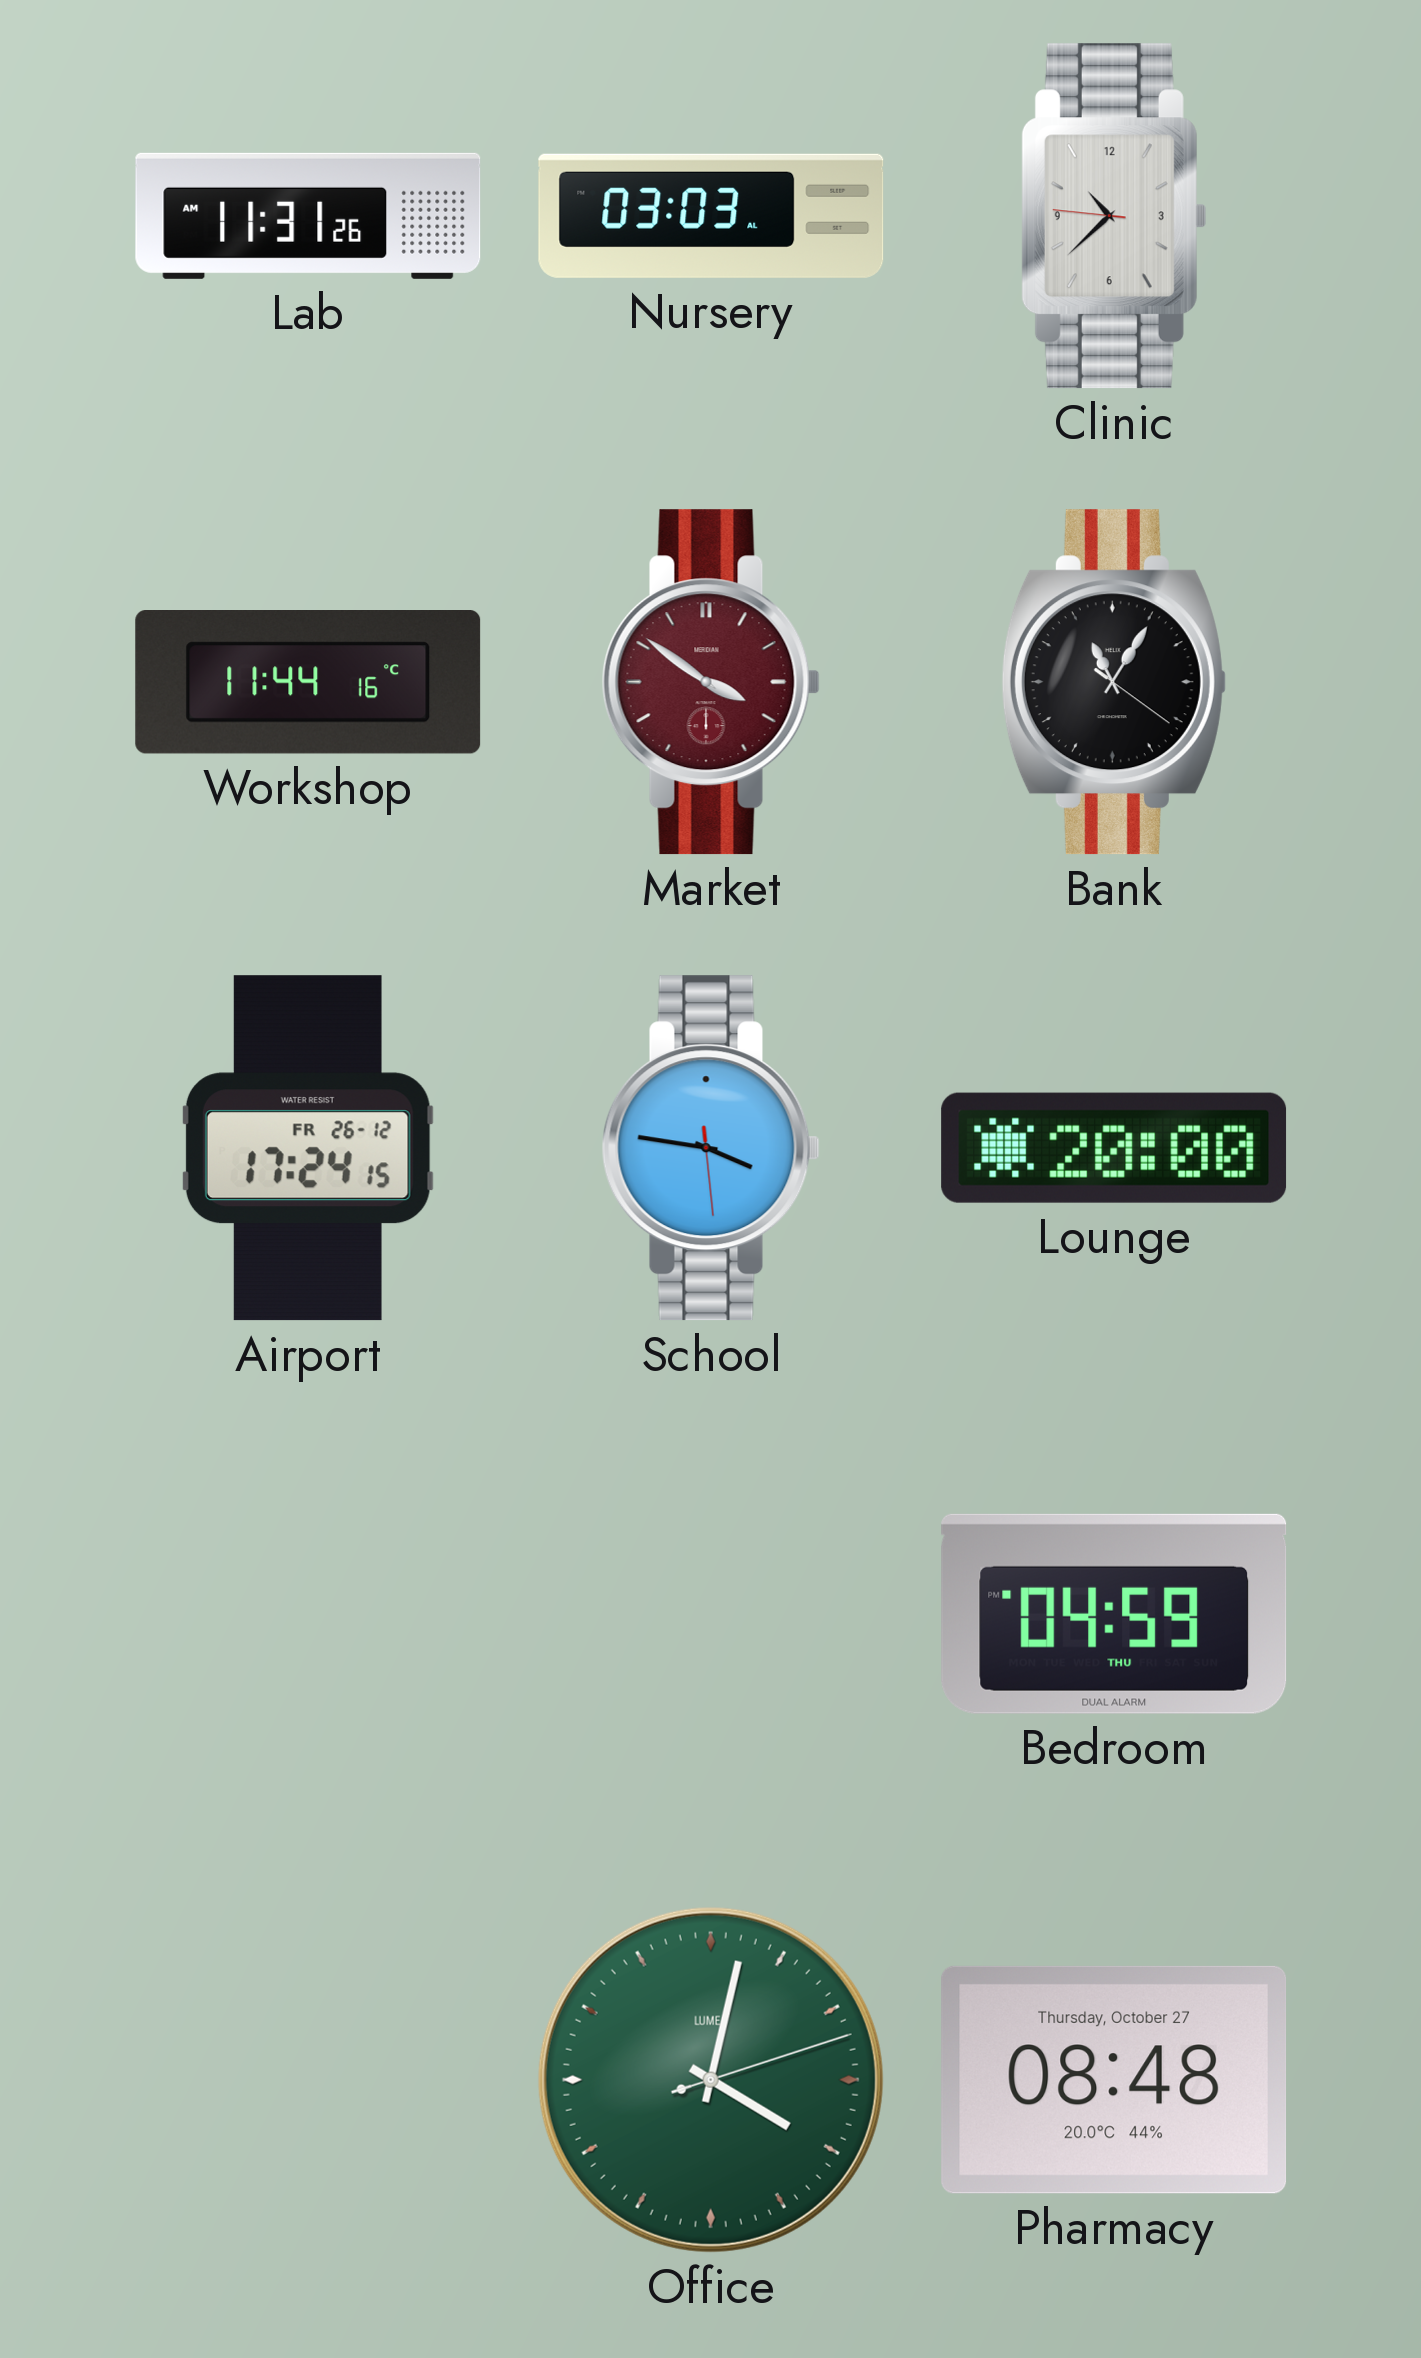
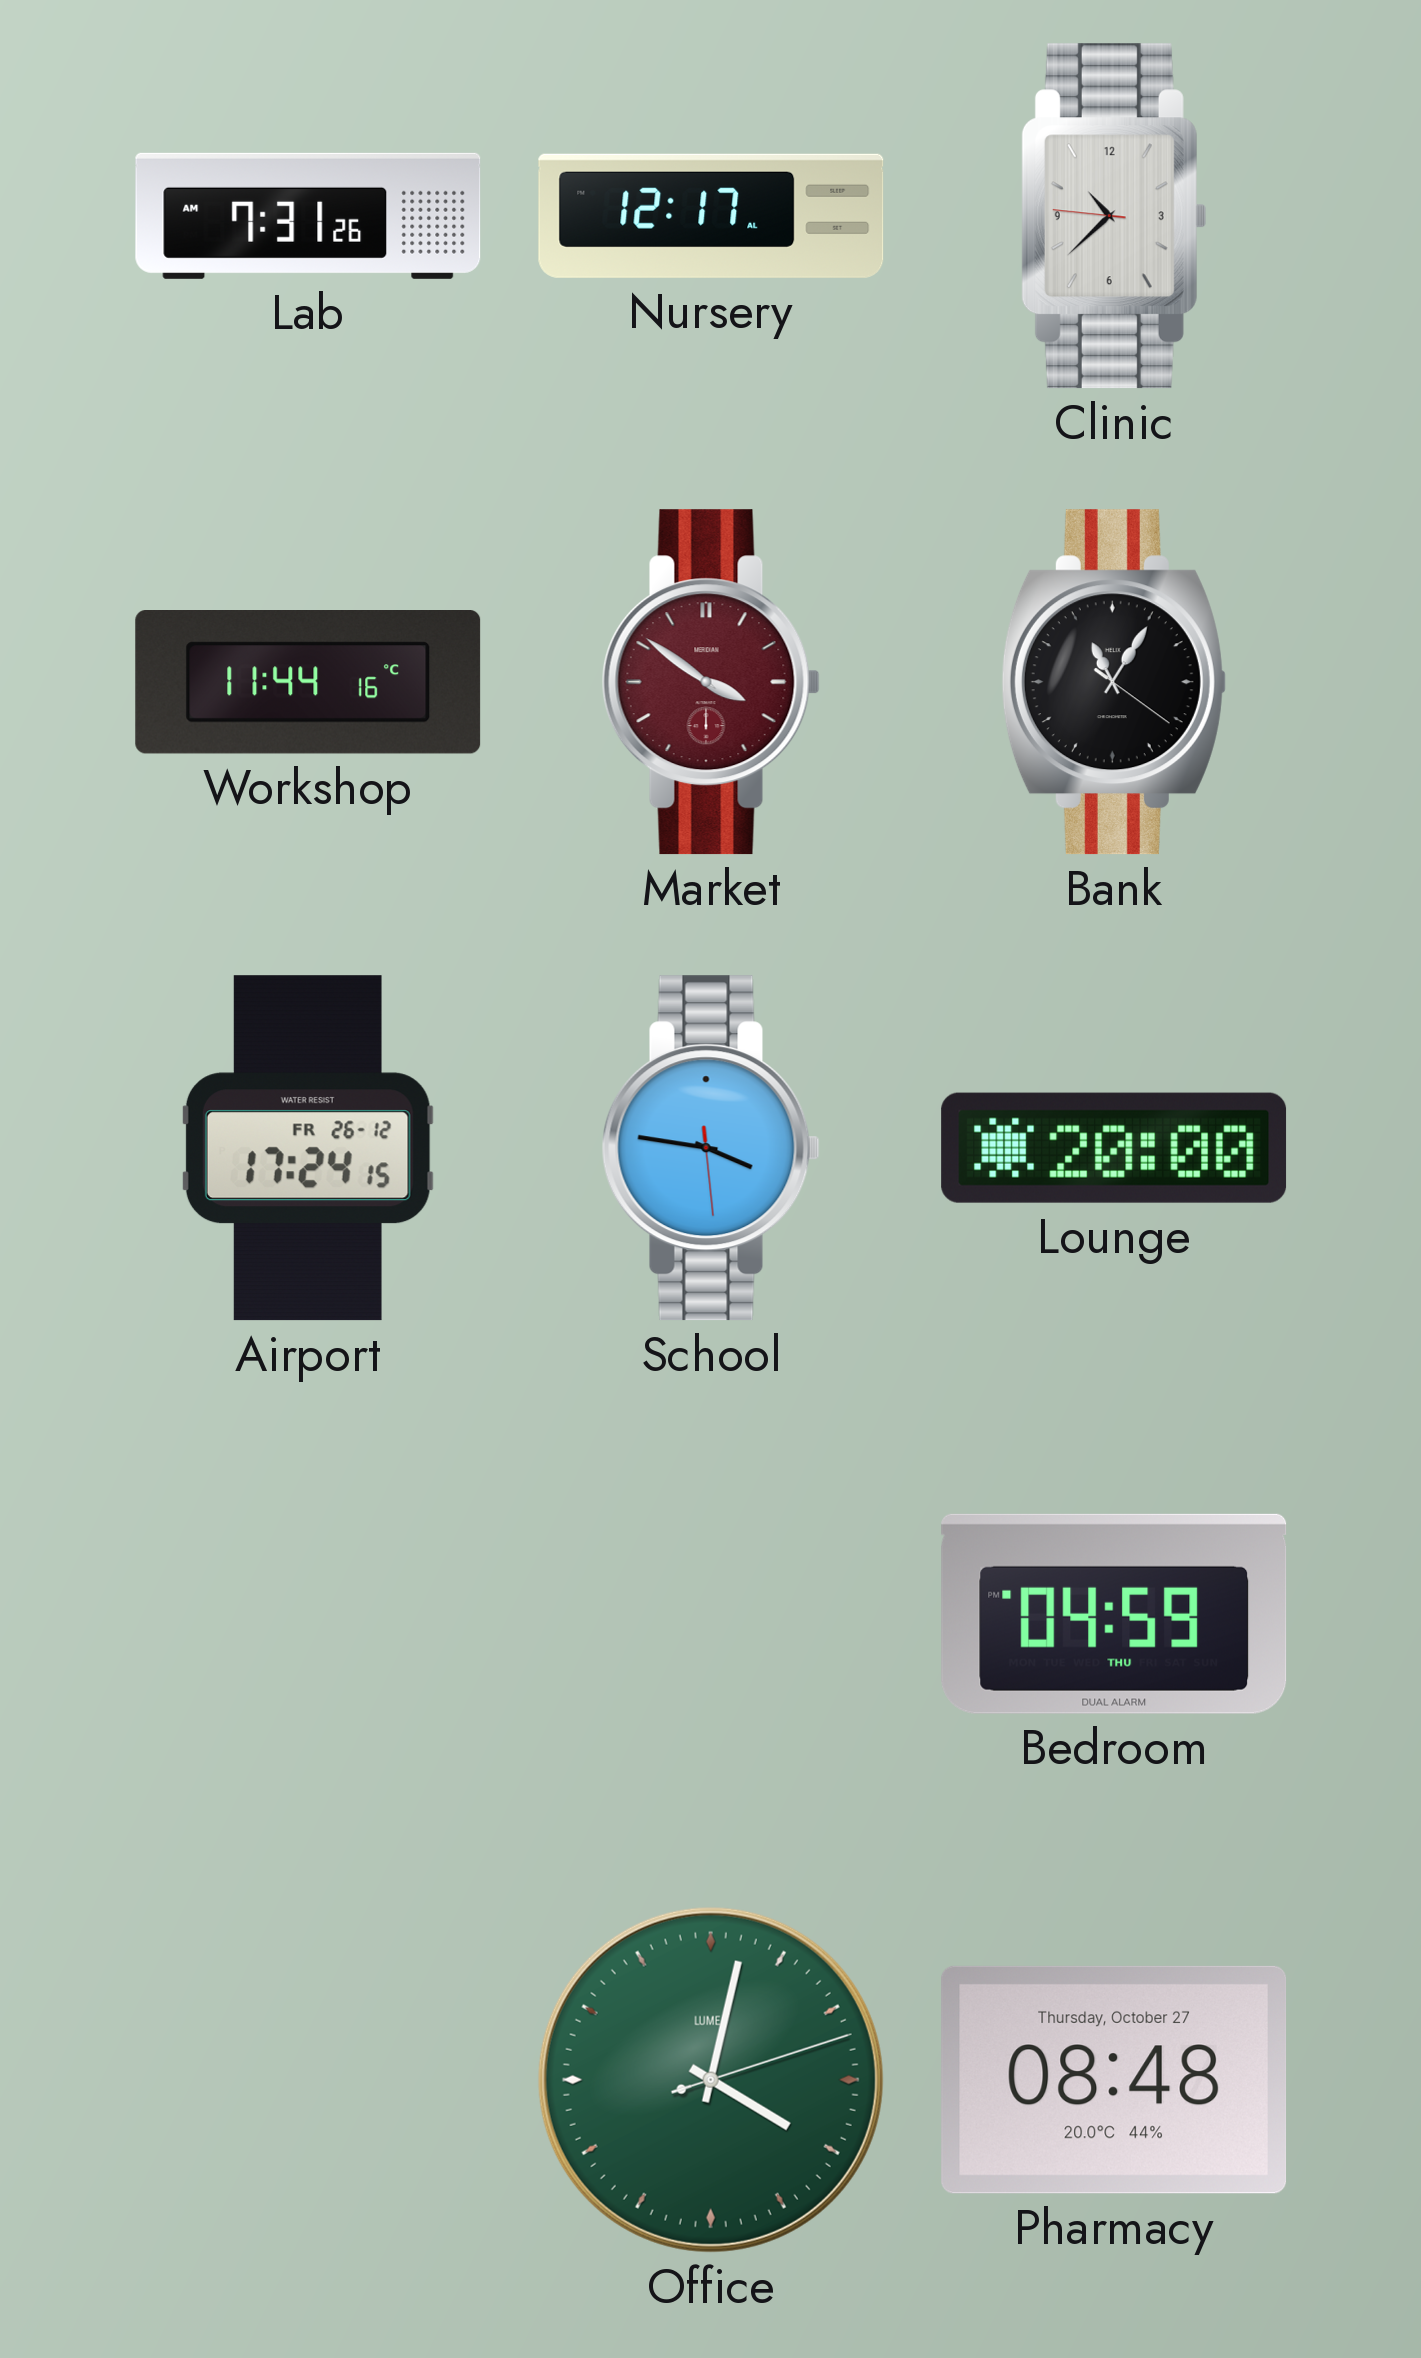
Lab: 11:31 -> 7:31
Nursery: 03:03 -> 12:17
